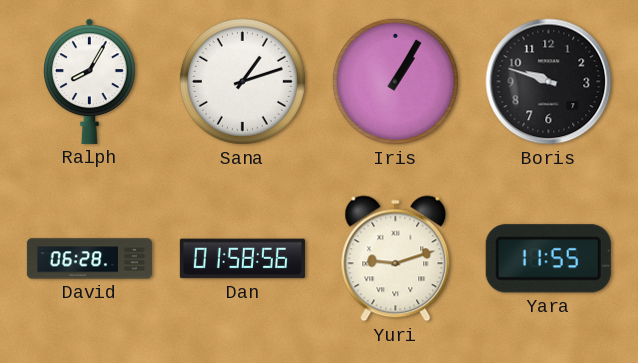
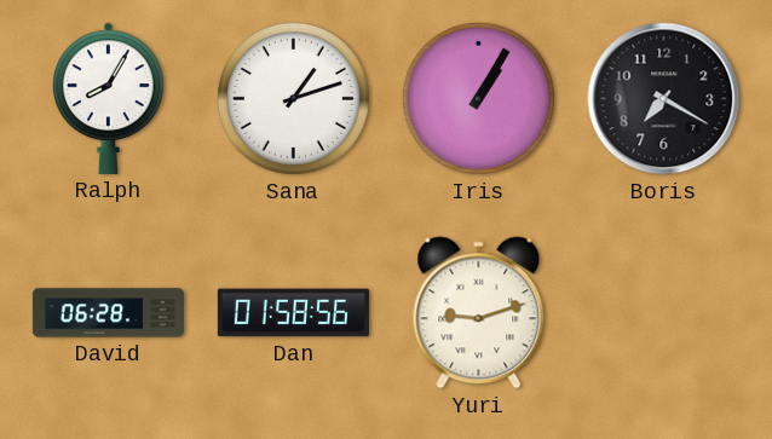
Boris: 9:48 -> 7:20
Yara: 11:55 -> none
